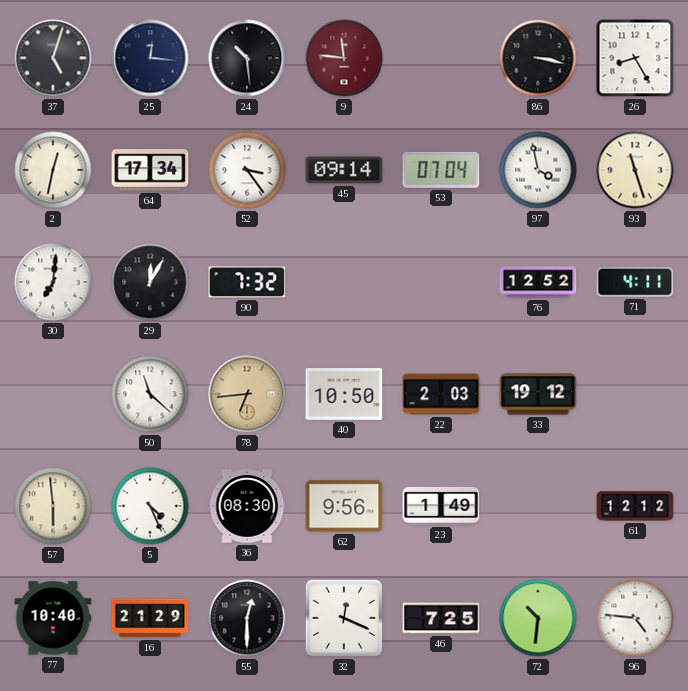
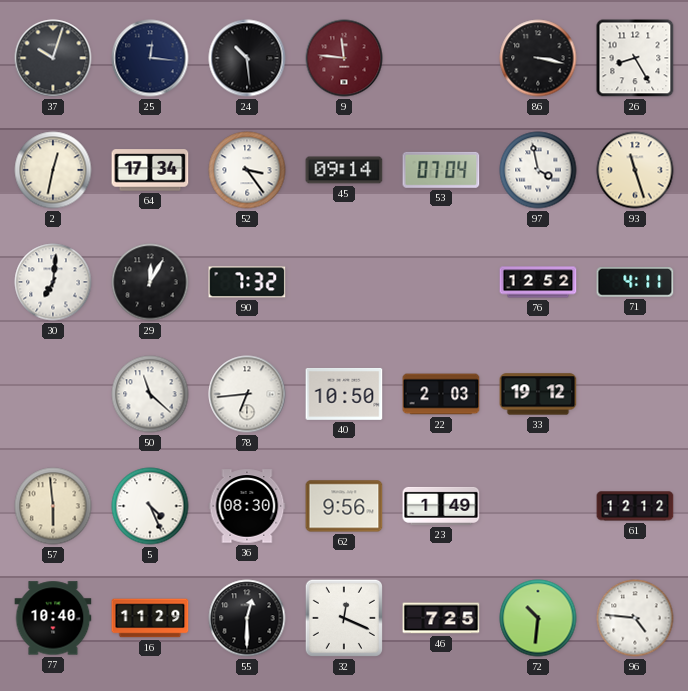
37: 5:03 -> 10:03
78 dial: champagne -> white
16: 21:29 -> 11:29
